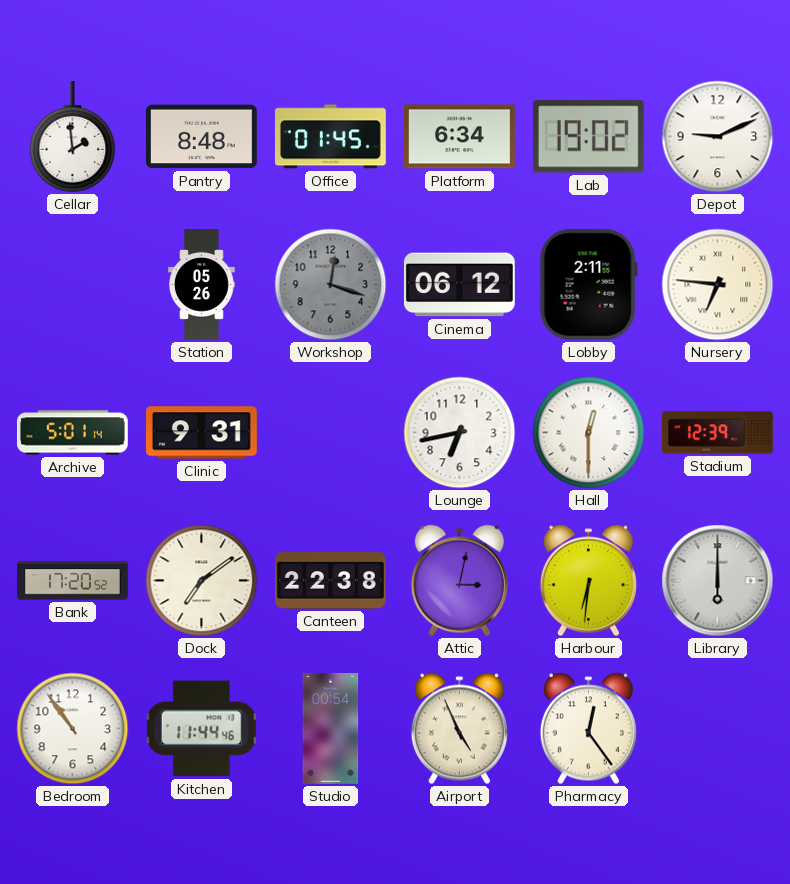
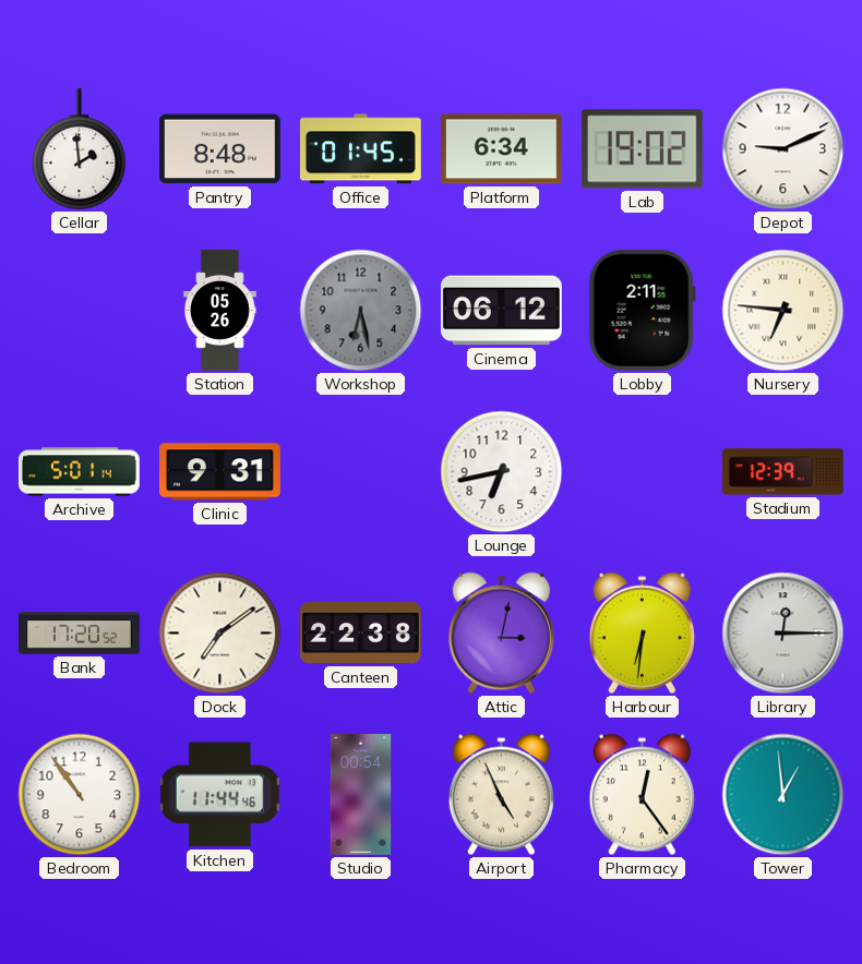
Workshop: 12:18 -> 6:28
Hall: 12:30 -> none
Library: 6:00 -> 12:15
Tower: none -> 12:59
